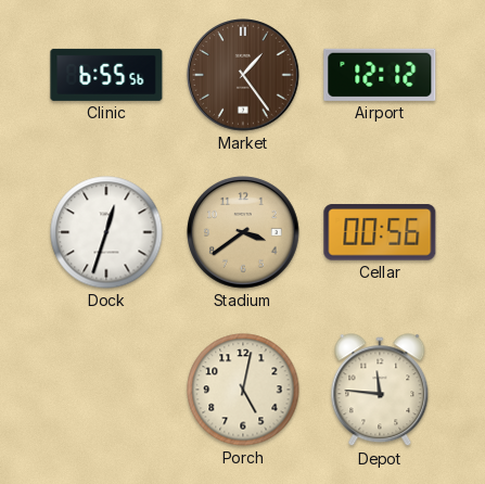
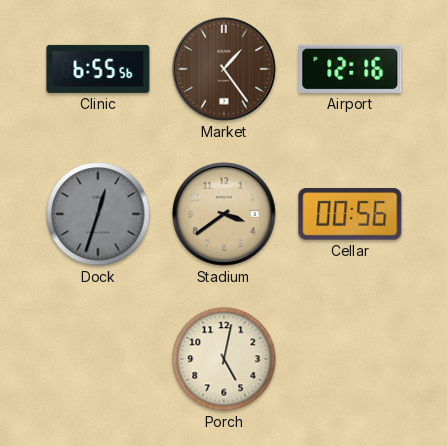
Airport: 12:12 -> 12:16
Dock dial: white -> grey
Depot: 11:46 -> none
